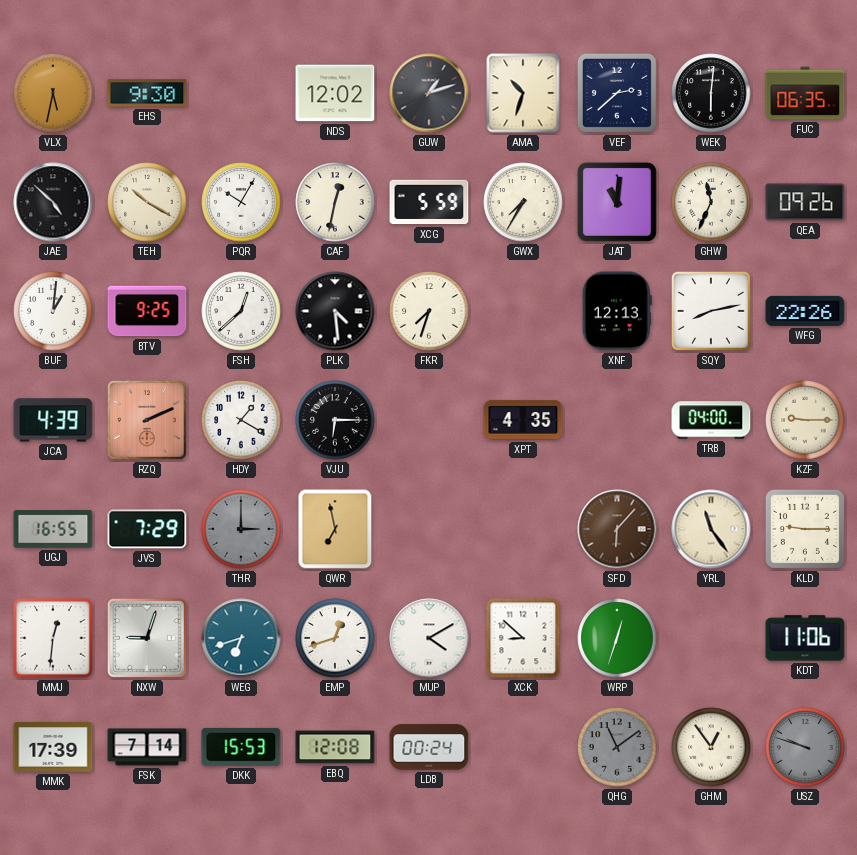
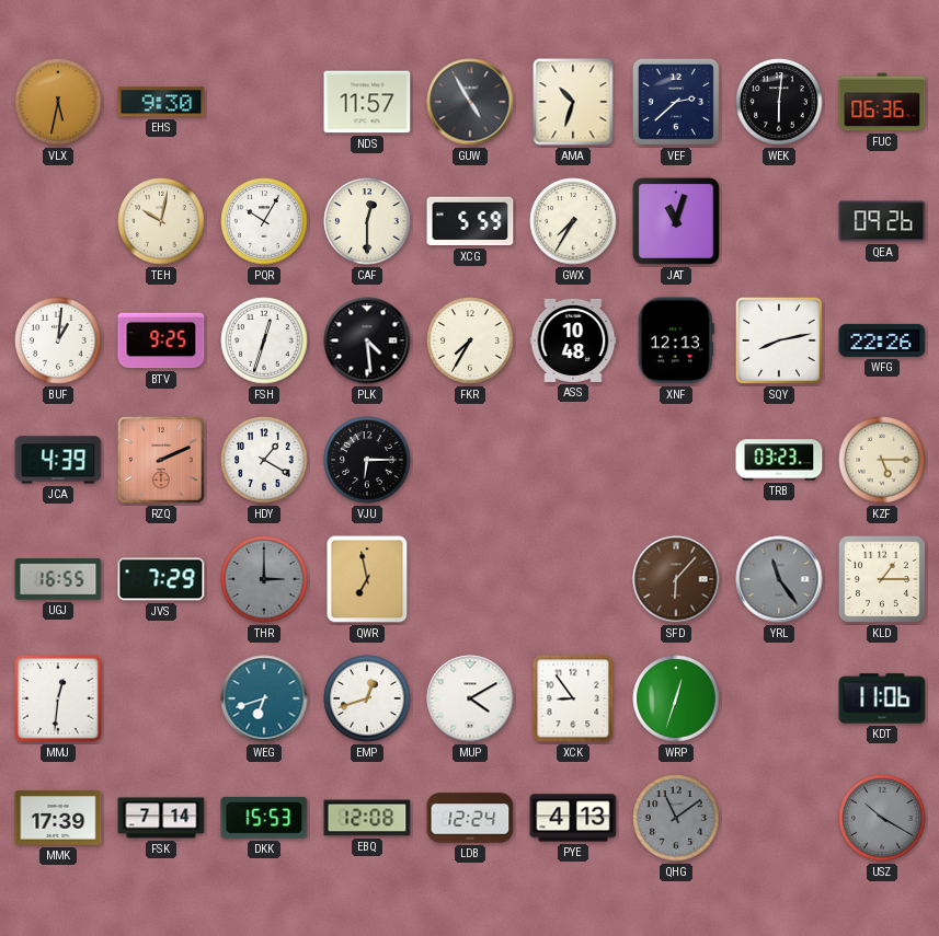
NDS: 12:02 -> 11:57
GUW: 1:12 -> 4:55
FUC: 06:35 -> 06:36
JAE: 4:52 -> none
TEH: 10:20 -> 10:02
CAF: 12:32 -> 12:30
JAT: 11:01 -> 11:03
GHW: 11:34 -> none
FSH: 12:38 -> 12:33
FKR: 7:33 -> 7:35
ASS: none -> 10:48
XPT: 4:35 -> none
TRB: 04:00 -> 03:23
KZF: 9:15 -> 5:15
YRL dial: cream -> grey
KLD: 9:15 -> 1:15
NXW: 9:03 -> none
XCK: 8:52 -> 8:54
LDB: 00:24 -> 12:24
PYE: none -> 4:13
GHM: 12:54 -> none
USZ: 9:48 -> 10:20
